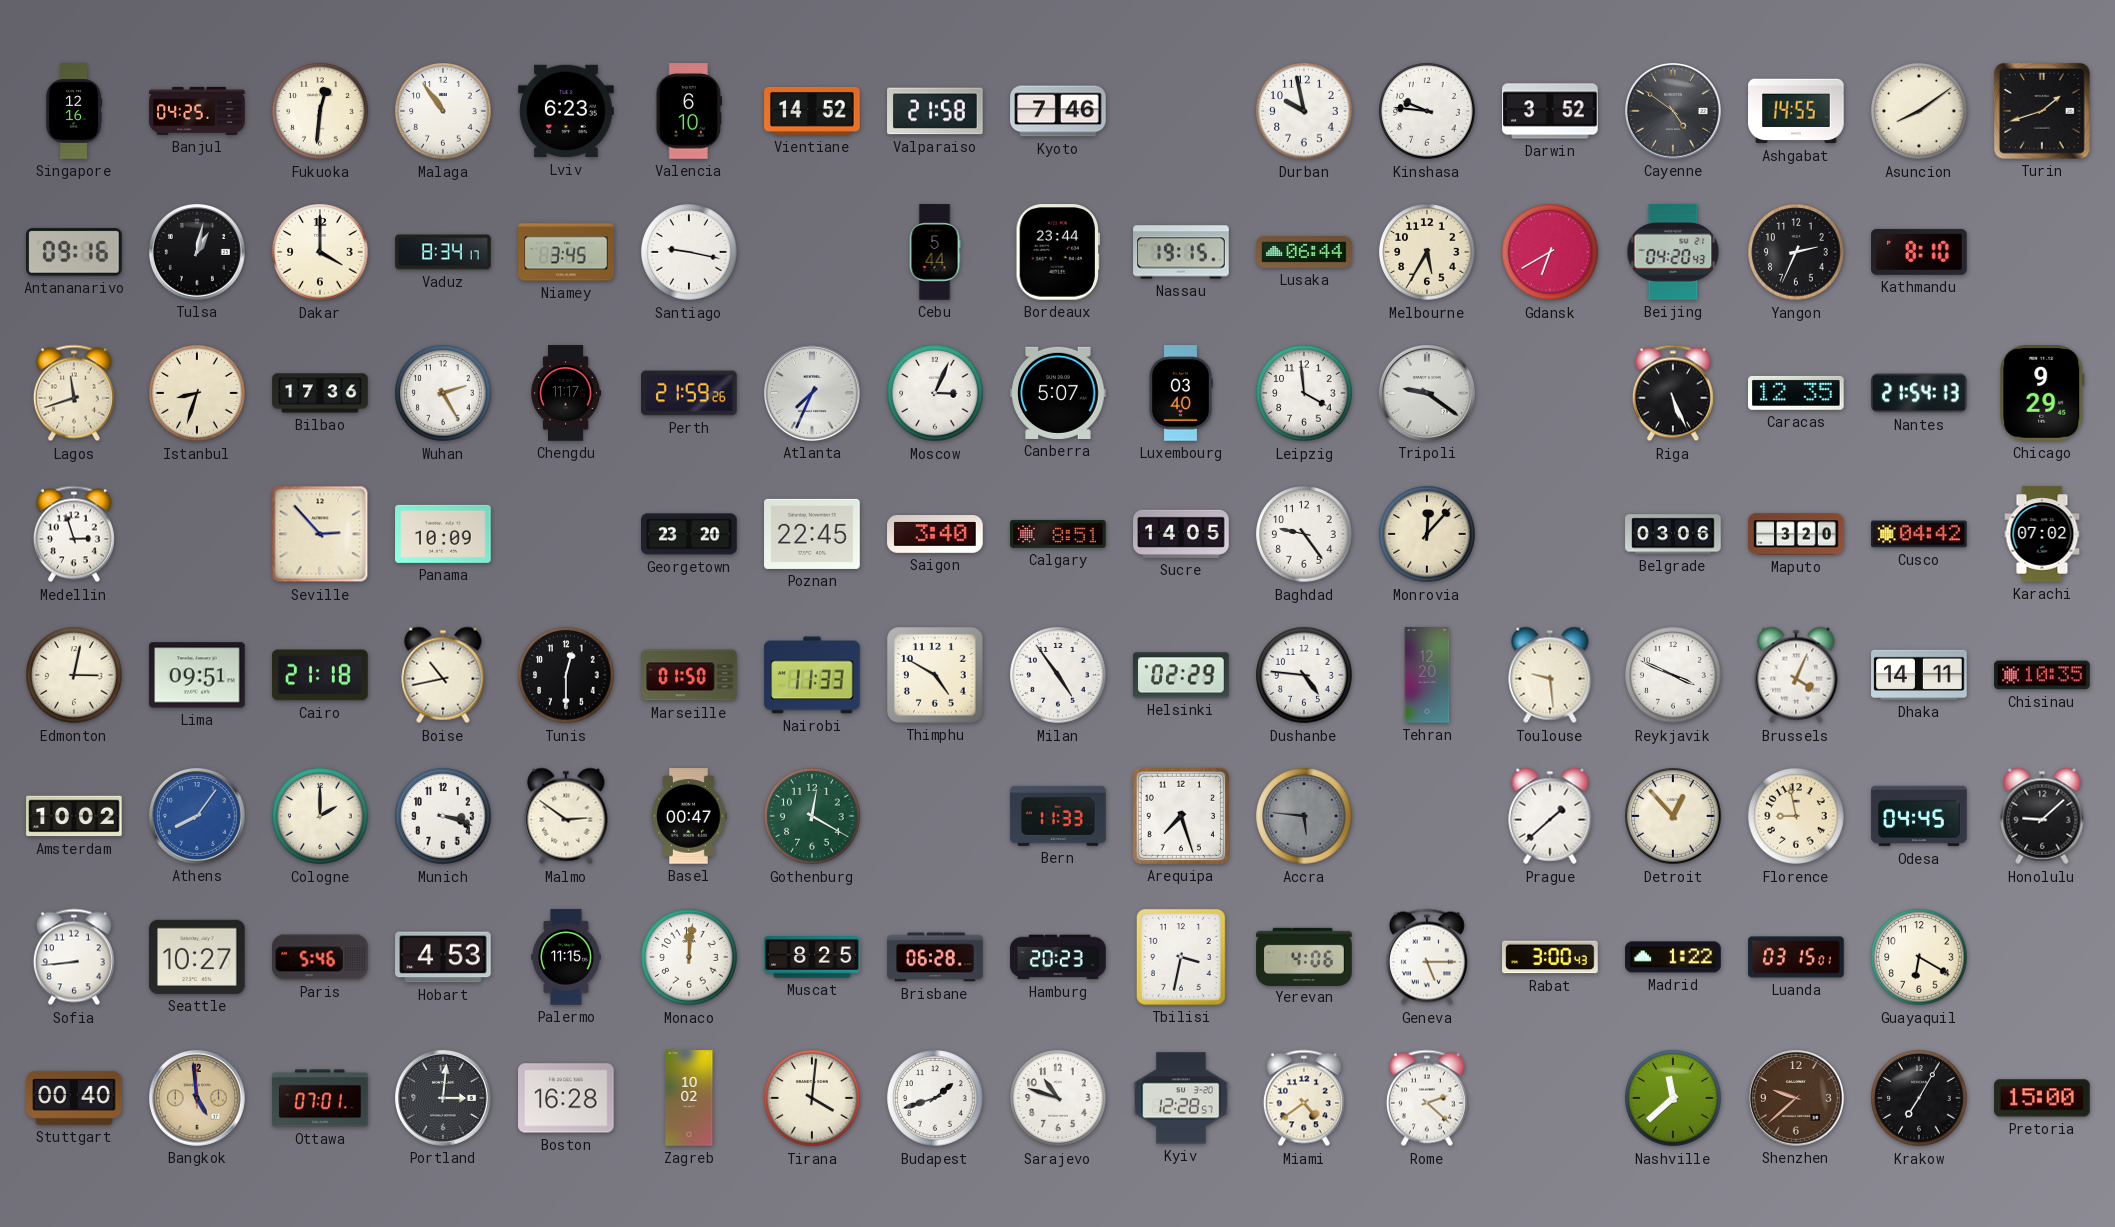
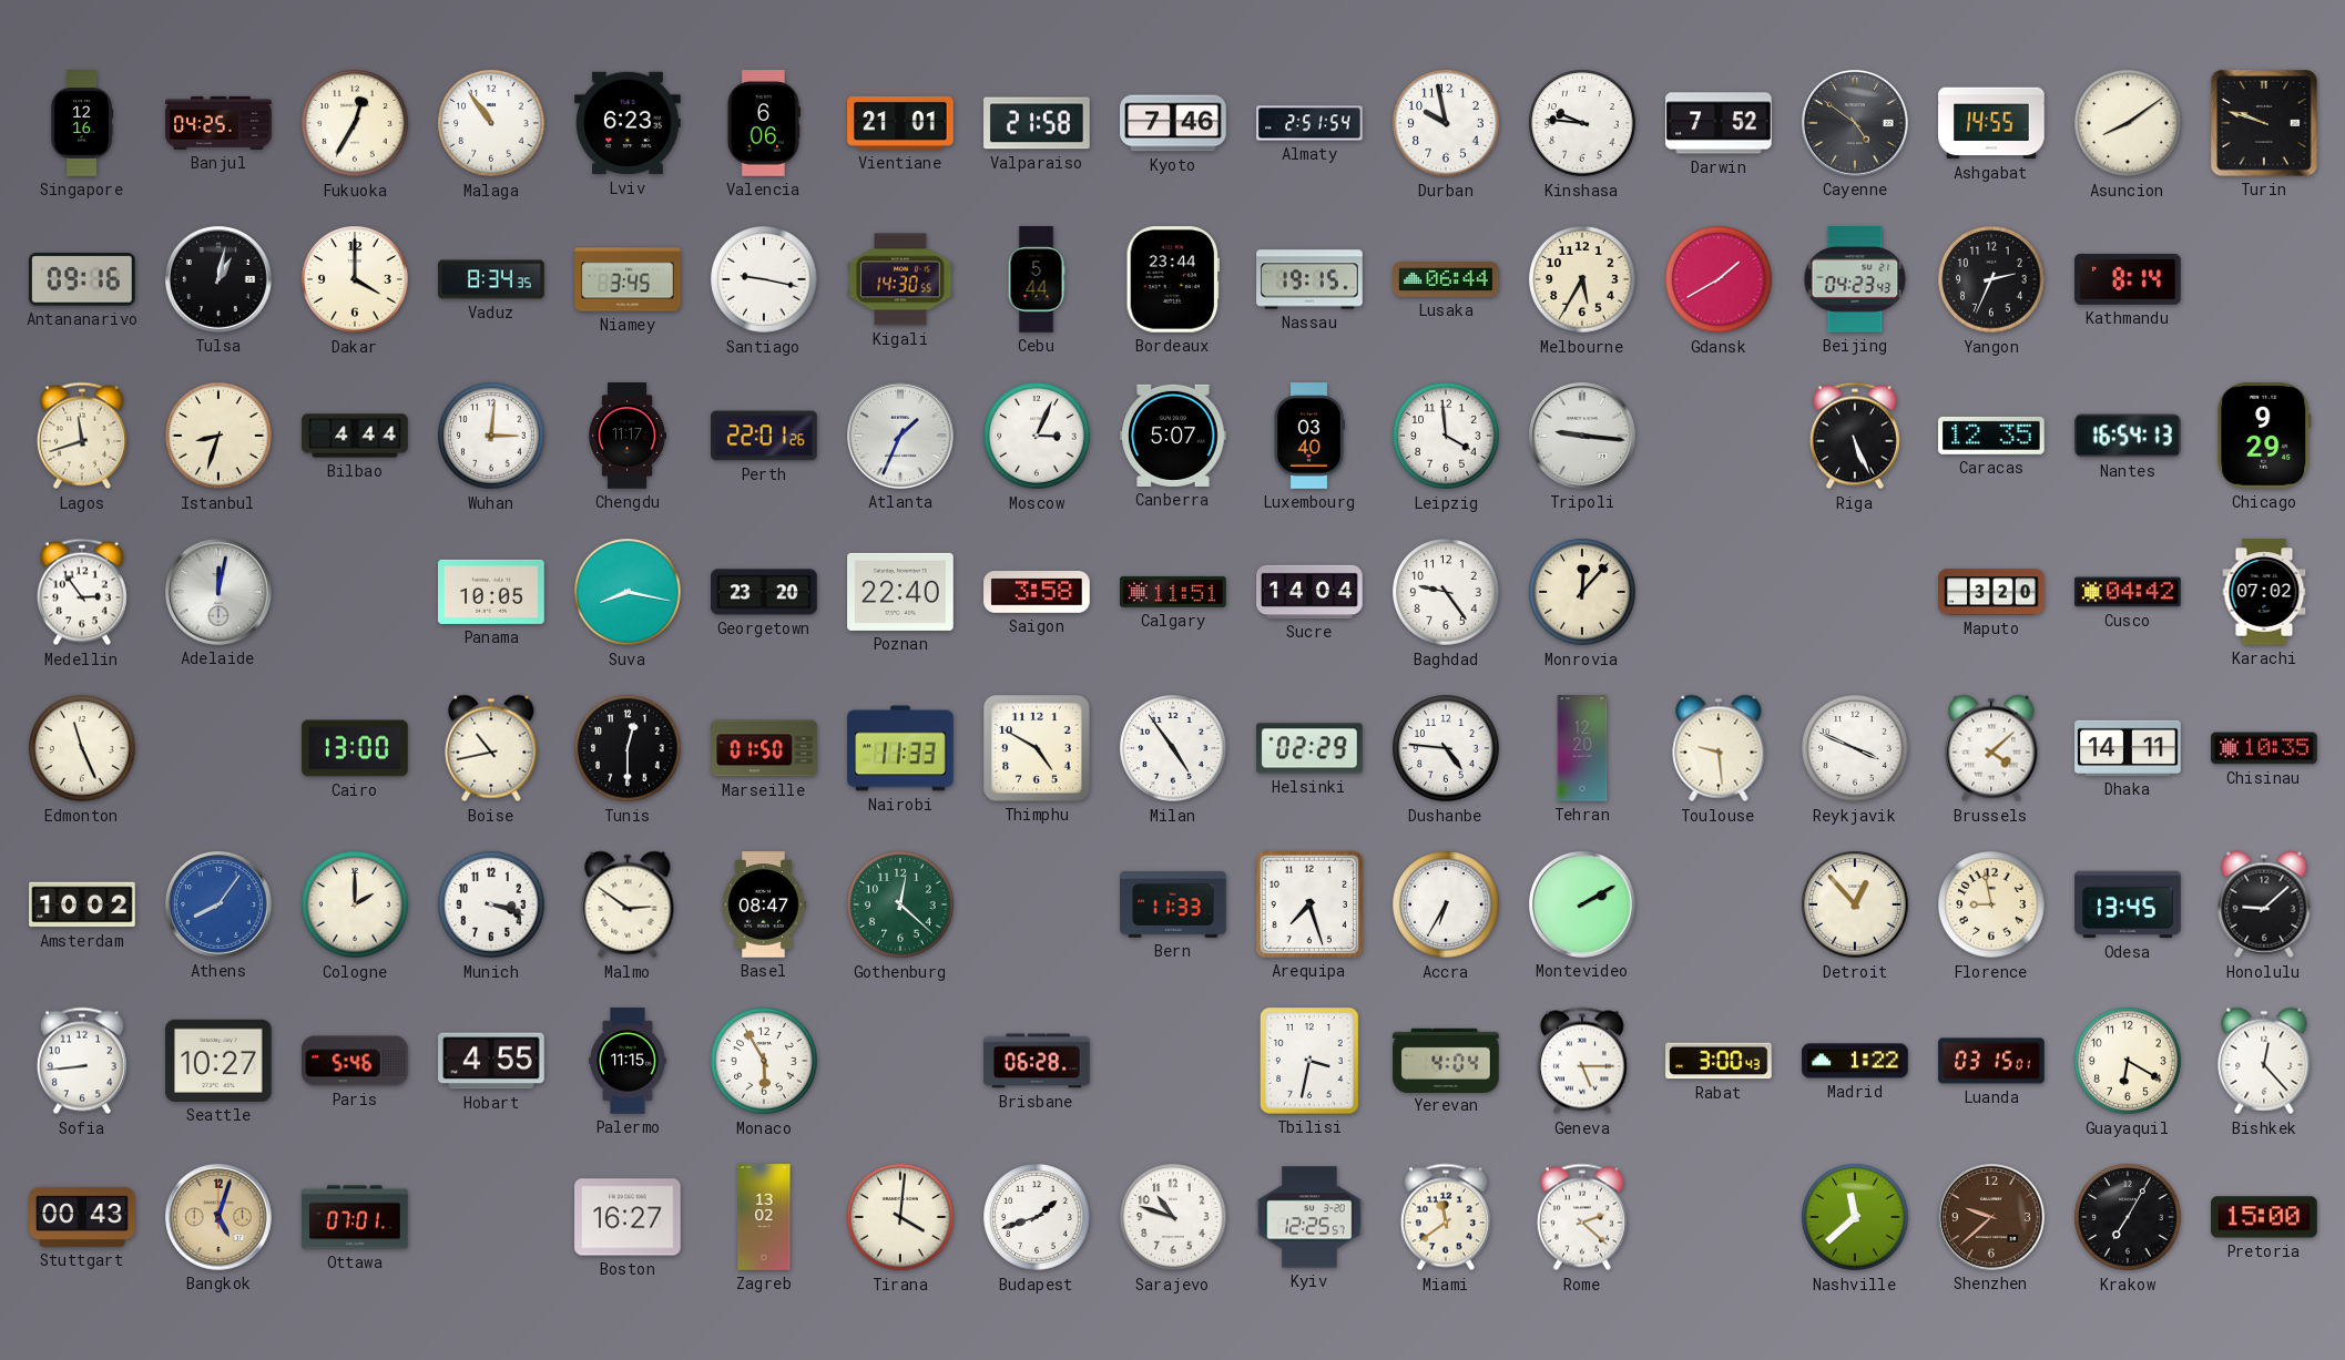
Fukuoka: 12:31 -> 12:35
Valencia: 6:10 -> 6:06
Vientiane: 14:52 -> 21:01
Almaty: none -> 2:51
Darwin: 3:52 -> 7:52
Turin: 1:42 -> 9:48
Vaduz: 8:34:17 -> 8:34:35
Kigali: none -> 14:30
Gdansk: 6:40 -> 1:40
Beijing: 04:20 -> 04:23
Kathmandu: 8:10 -> 8:14
Bilbao: 17:36 -> 4:44
Wuhan: 2:25 -> 3:01
Perth: 21:59 -> 22:01
Atlanta: 7:34 -> 1:34
Tripoli: 9:21 -> 9:16
Nantes: 21:54 -> 16:54
Medellin: 2:57 -> 2:54
Adelaide: none -> 12:02
Seville: 2:53 -> none
Panama: 10:09 -> 10:05
Suva: none -> 8:17
Poznan: 22:45 -> 22:40
Saigon: 3:40 -> 3:58
Calgary: 8:51 -> 11:51
Sucre: 14:05 -> 14:04
Belgrade: 03:06 -> none
Edmonton: 3:02 -> 11:26
Lima: 09:51 -> none
Cairo: 21:18 -> 13:00
Brussels: 4:04 -> 4:08
Basel: 00:47 -> 08:47
Gothenburg: 12:20 -> 12:22
Accra: 5:46 -> 6:35
Accra dial: grey -> white
Montevideo: none -> 2:10
Prague: 1:38 -> none
Odesa: 04:45 -> 13:45
Hobart: 4:53 -> 4:55
Monaco: 12:01 -> 5:55
Muscat: 8:25 -> none
Hamburg: 20:23 -> none
Yerevan: 4:06 -> 4:04
Bishkek: none -> 12:23
Stuttgart: 00:40 -> 00:43
Bangkok: 4:59 -> 5:03
Portland: 3:01 -> none
Boston: 16:28 -> 16:27
Zagreb: 10:02 -> 13:02
Kyiv: 12:28 -> 12:25
Miami: 4:39 -> 11:39
